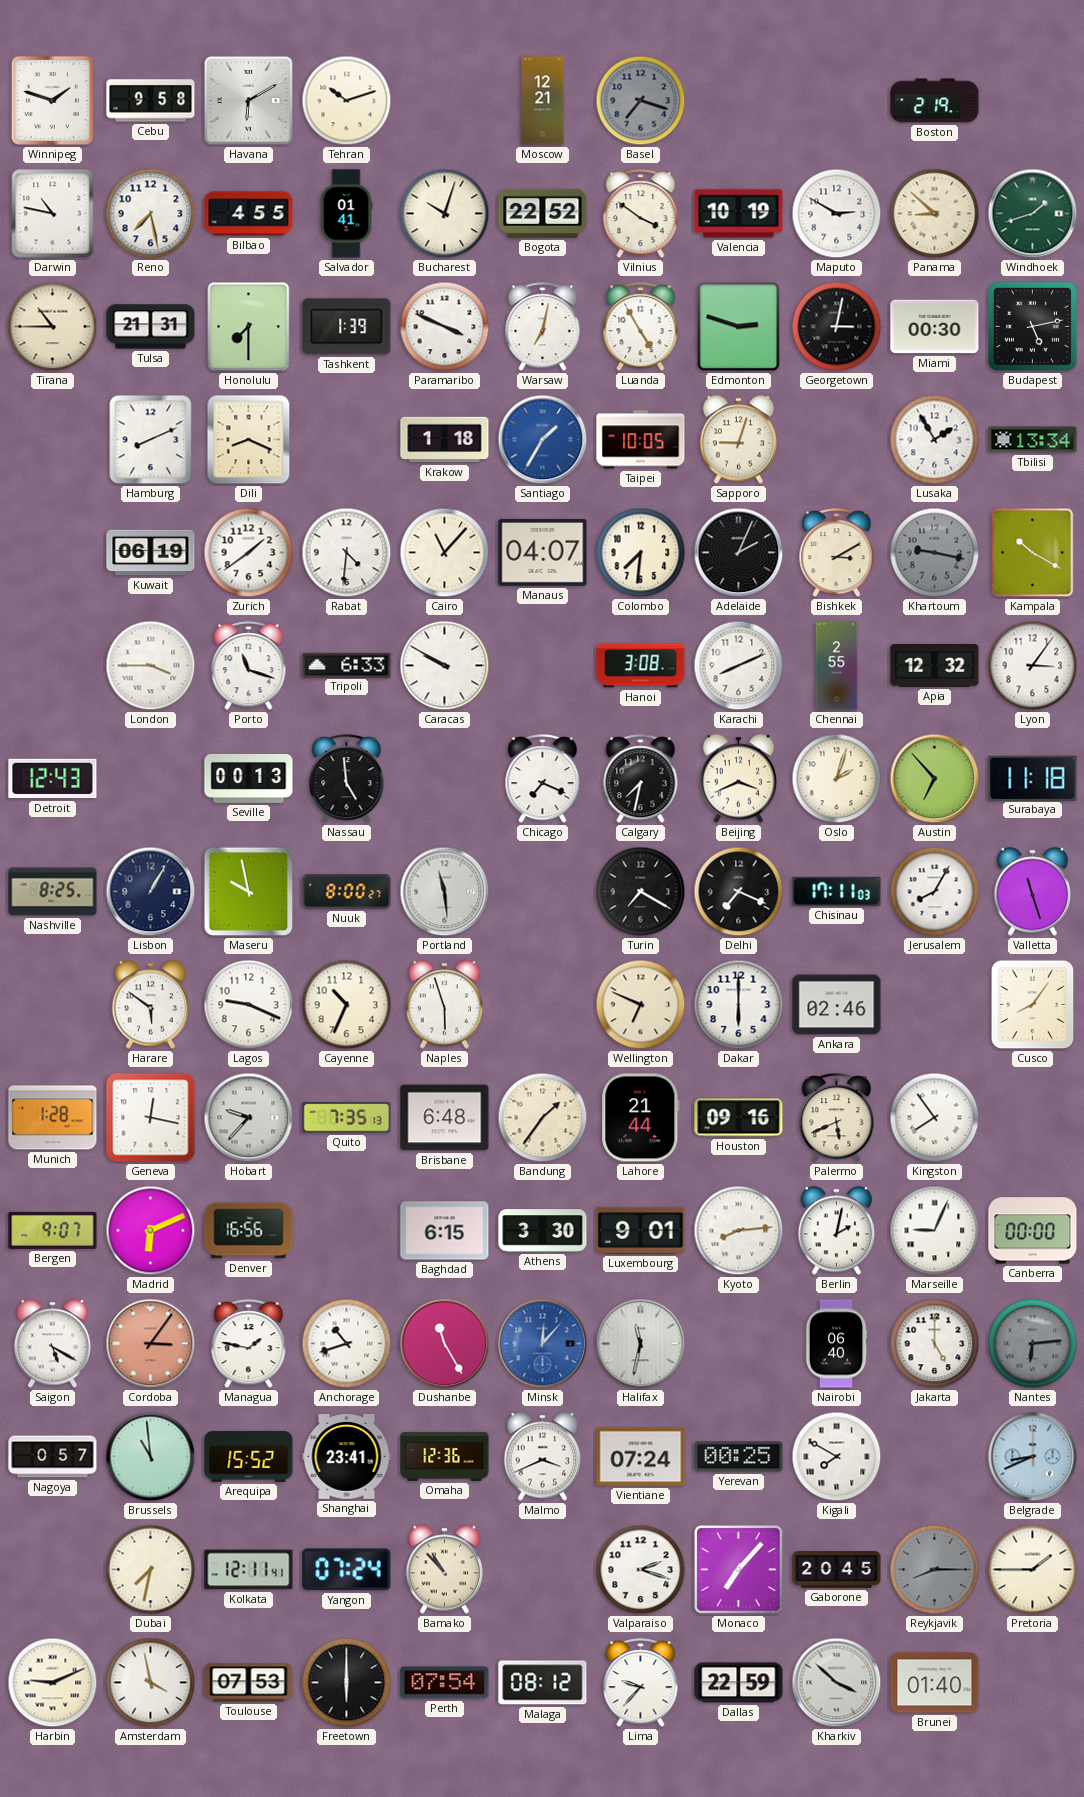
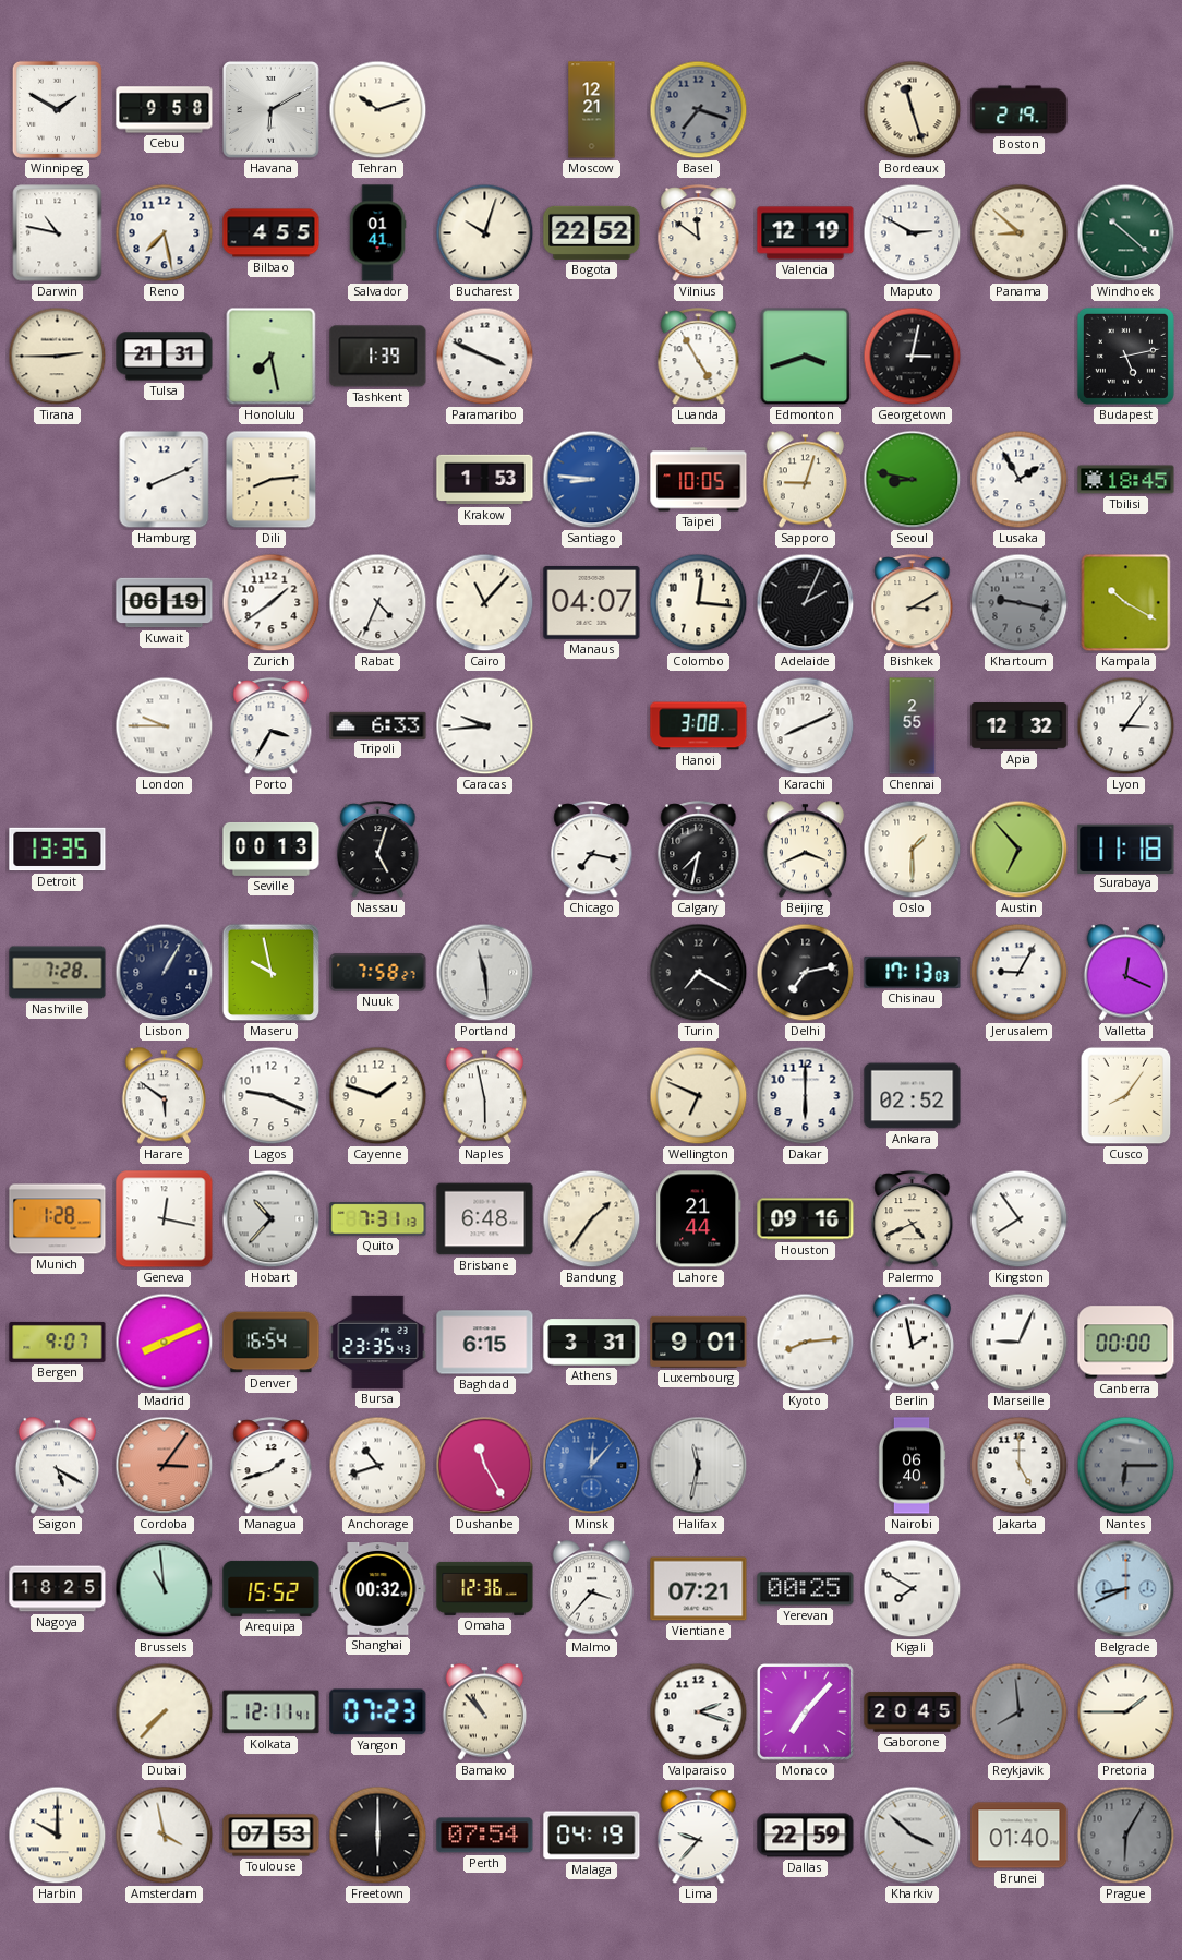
Winnipeg: 1:48 -> 1:50
Bordeaux: none -> 11:27
Vilnius: 3:51 -> 11:51
Valencia: 10:19 -> 12:19
Windhoek: 1:42 -> 10:22
Tirana: 10:45 -> 2:45
Honolulu: 7:30 -> 7:28
Warsaw: 7:02 -> none
Edmonton: 2:48 -> 3:42
Miami: 00:30 -> none
Dili: 8:19 -> 8:14
Krakow: 1:18 -> 1:53
Santiago: 1:35 -> 8:46
Seoul: none -> 8:47
Tbilisi: 13:34 -> 18:45
Rabat: 4:31 -> 4:34
Colombo: 7:31 -> 12:16
London: 3:45 -> 9:45
Porto: 11:18 -> 3:35
Caracas: 9:50 -> 9:44
Detroit: 12:43 -> 13:35
Nassau: 4:59 -> 5:03
Chicago: 7:19 -> 7:17
Oslo: 2:03 -> 1:30
Nashville: 8:25 -> 7:28
Nuuk: 8:00 -> 7:58
Delhi: 7:19 -> 7:13
Chisinau: 17:11 -> 17:13
Jerusalem: 8:05 -> 9:05
Valletta: 11:27 -> 12:19
Cayenne: 10:34 -> 1:48
Naples: 5:57 -> 5:58
Ankara: 02:46 -> 02:52
Hobart: 9:37 -> 10:37
Quito: 7:35 -> 7:31
Palermo: 5:41 -> 4:41
Madrid: 6:11 -> 8:11
Denver: 16:56 -> 16:54
Bursa: none -> 23:35
Athens: 3:30 -> 3:31
Berlin: 2:02 -> 1:58
Managua: 1:47 -> 1:42
Nantes: 6:14 -> 6:15
Nagoya: 0:57 -> 18:25
Shanghai: 23:41 -> 00:32
Malmo: 3:41 -> 3:37
Vientiane: 07:24 -> 07:21
Dubai: 7:32 -> 7:37
Yangon: 07:24 -> 07:23
Reykjavik: 8:15 -> 7:59
Harbin: 9:11 -> 10:00
Malaga: 08:12 -> 04:19
Prague: none -> 6:05
